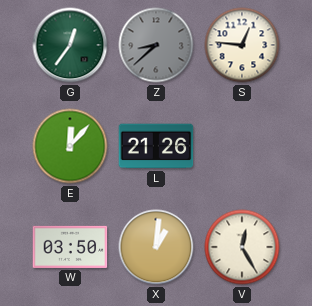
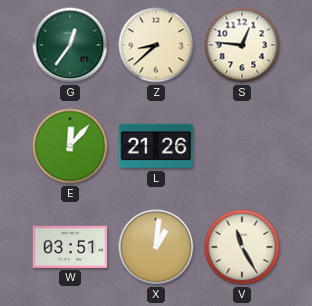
Z dial: grey -> cream
W: 03:50 -> 03:51
V: 12:25 -> 11:25
